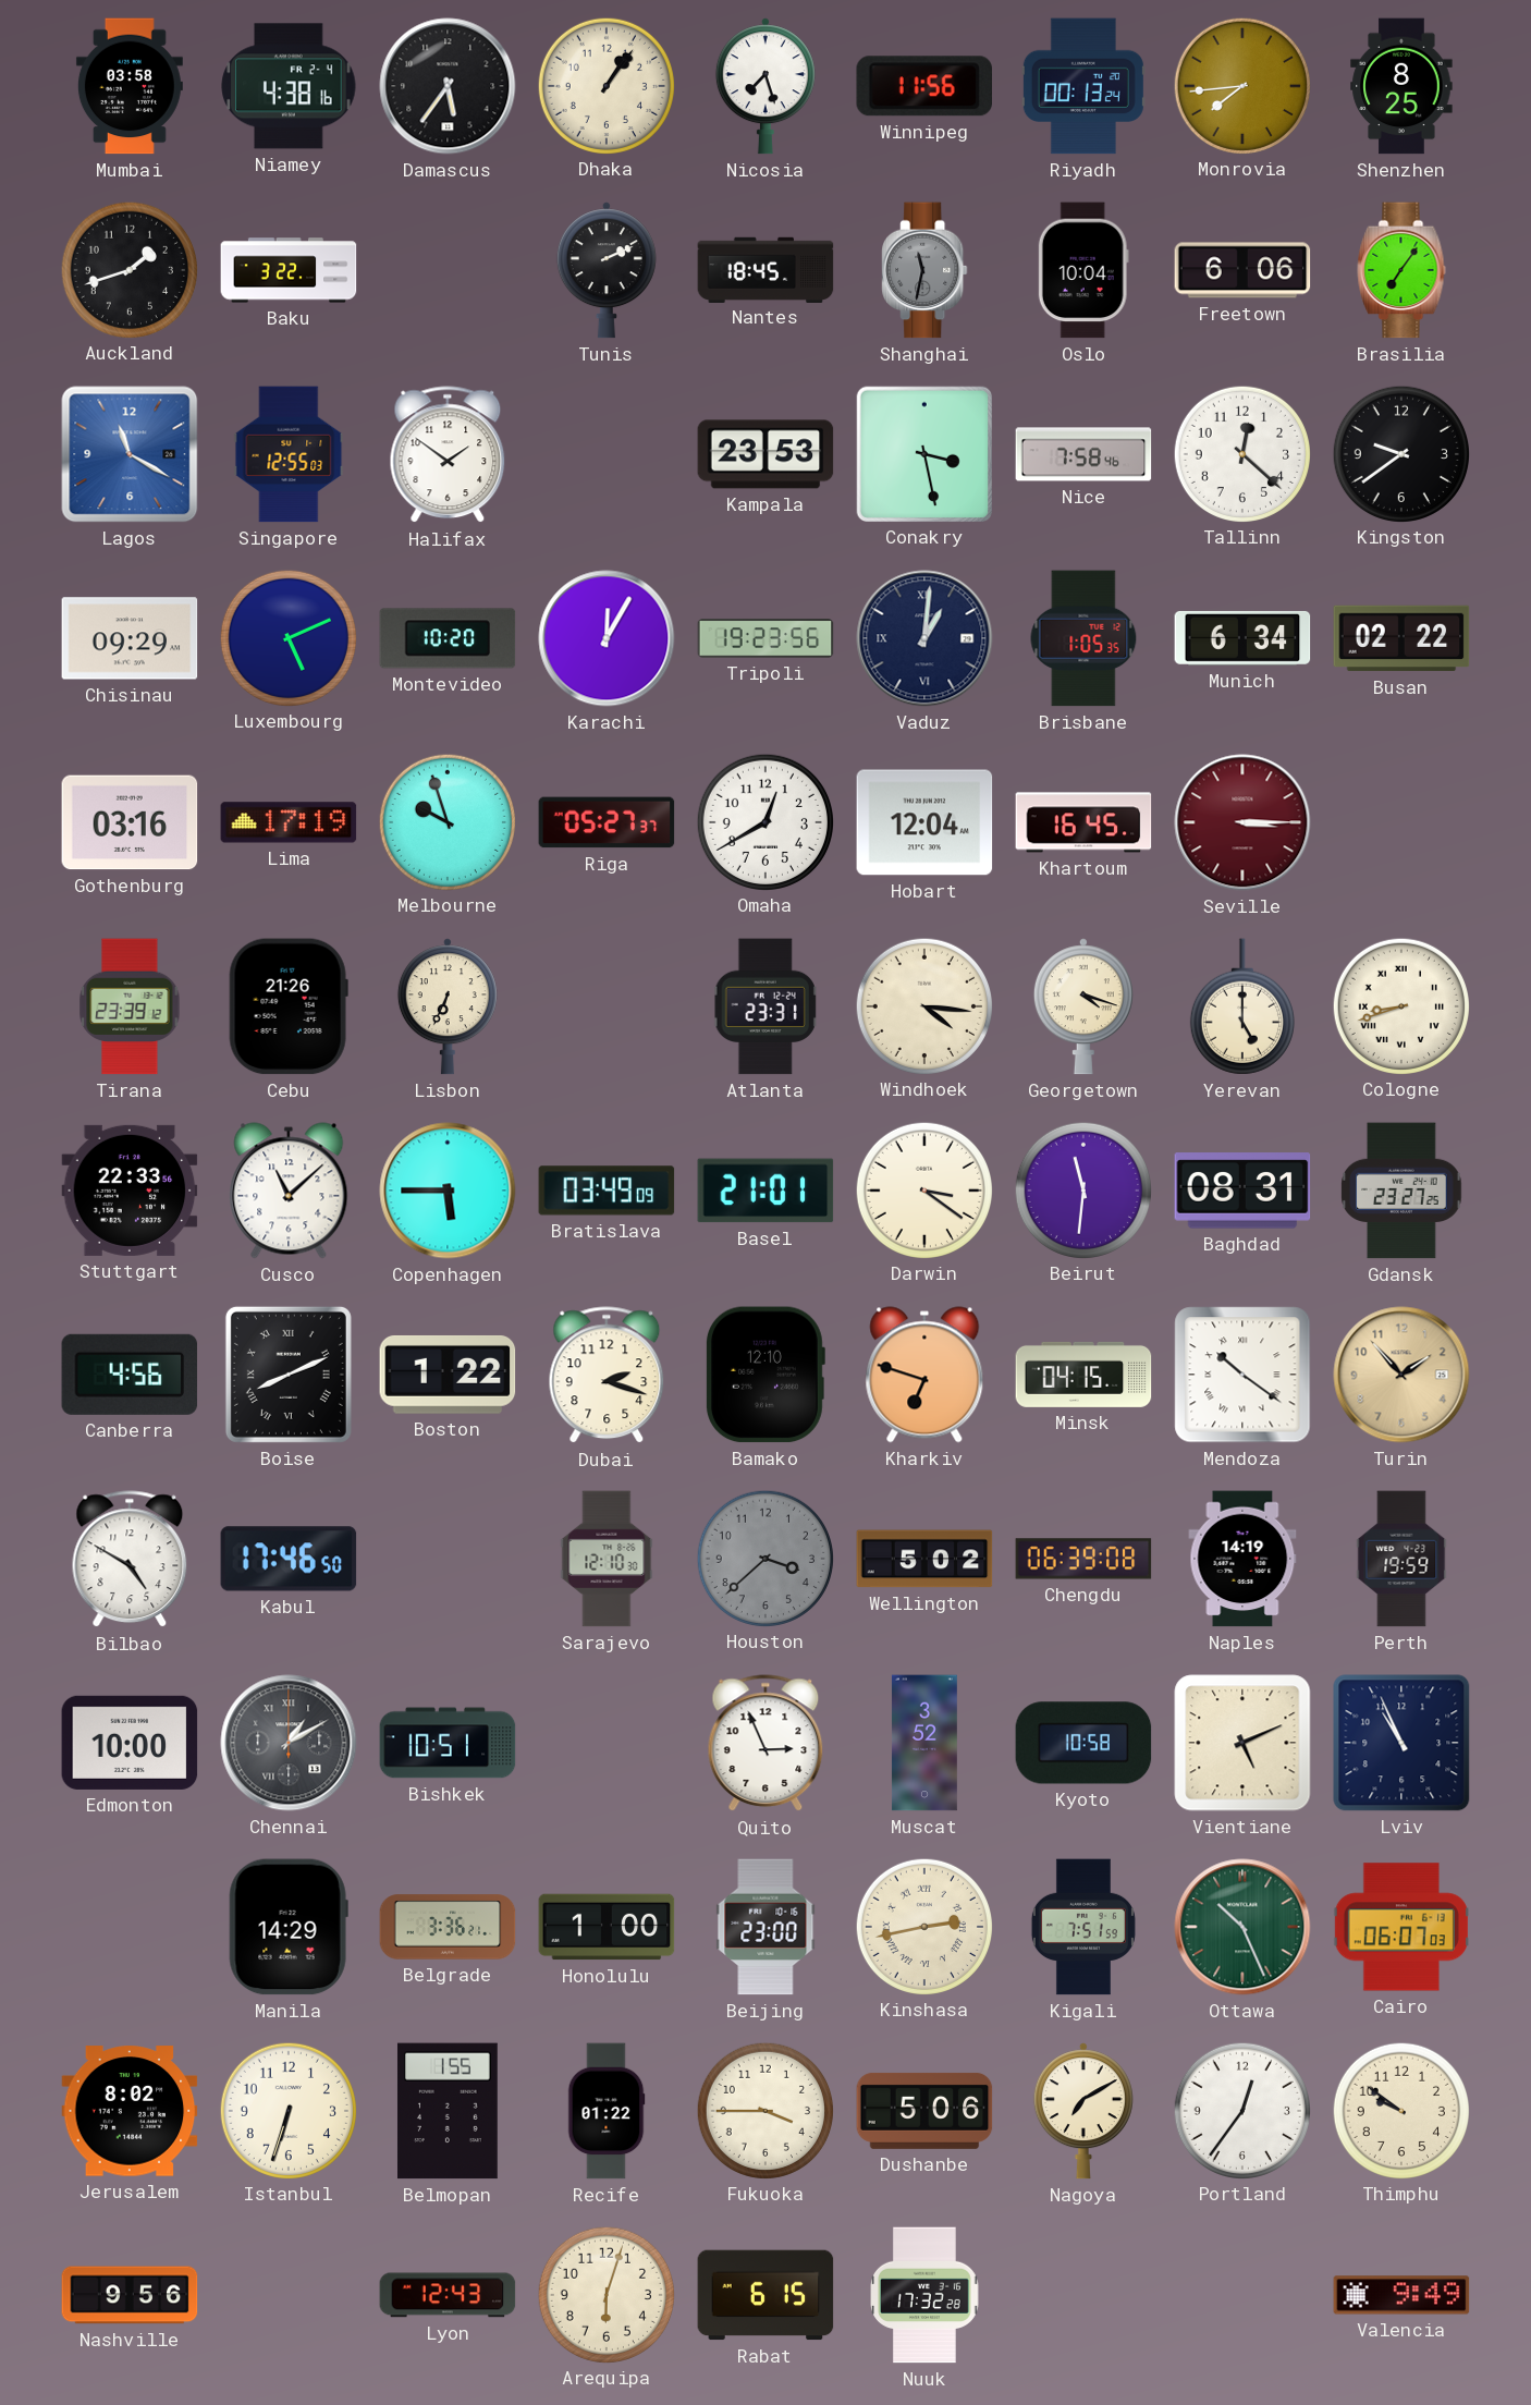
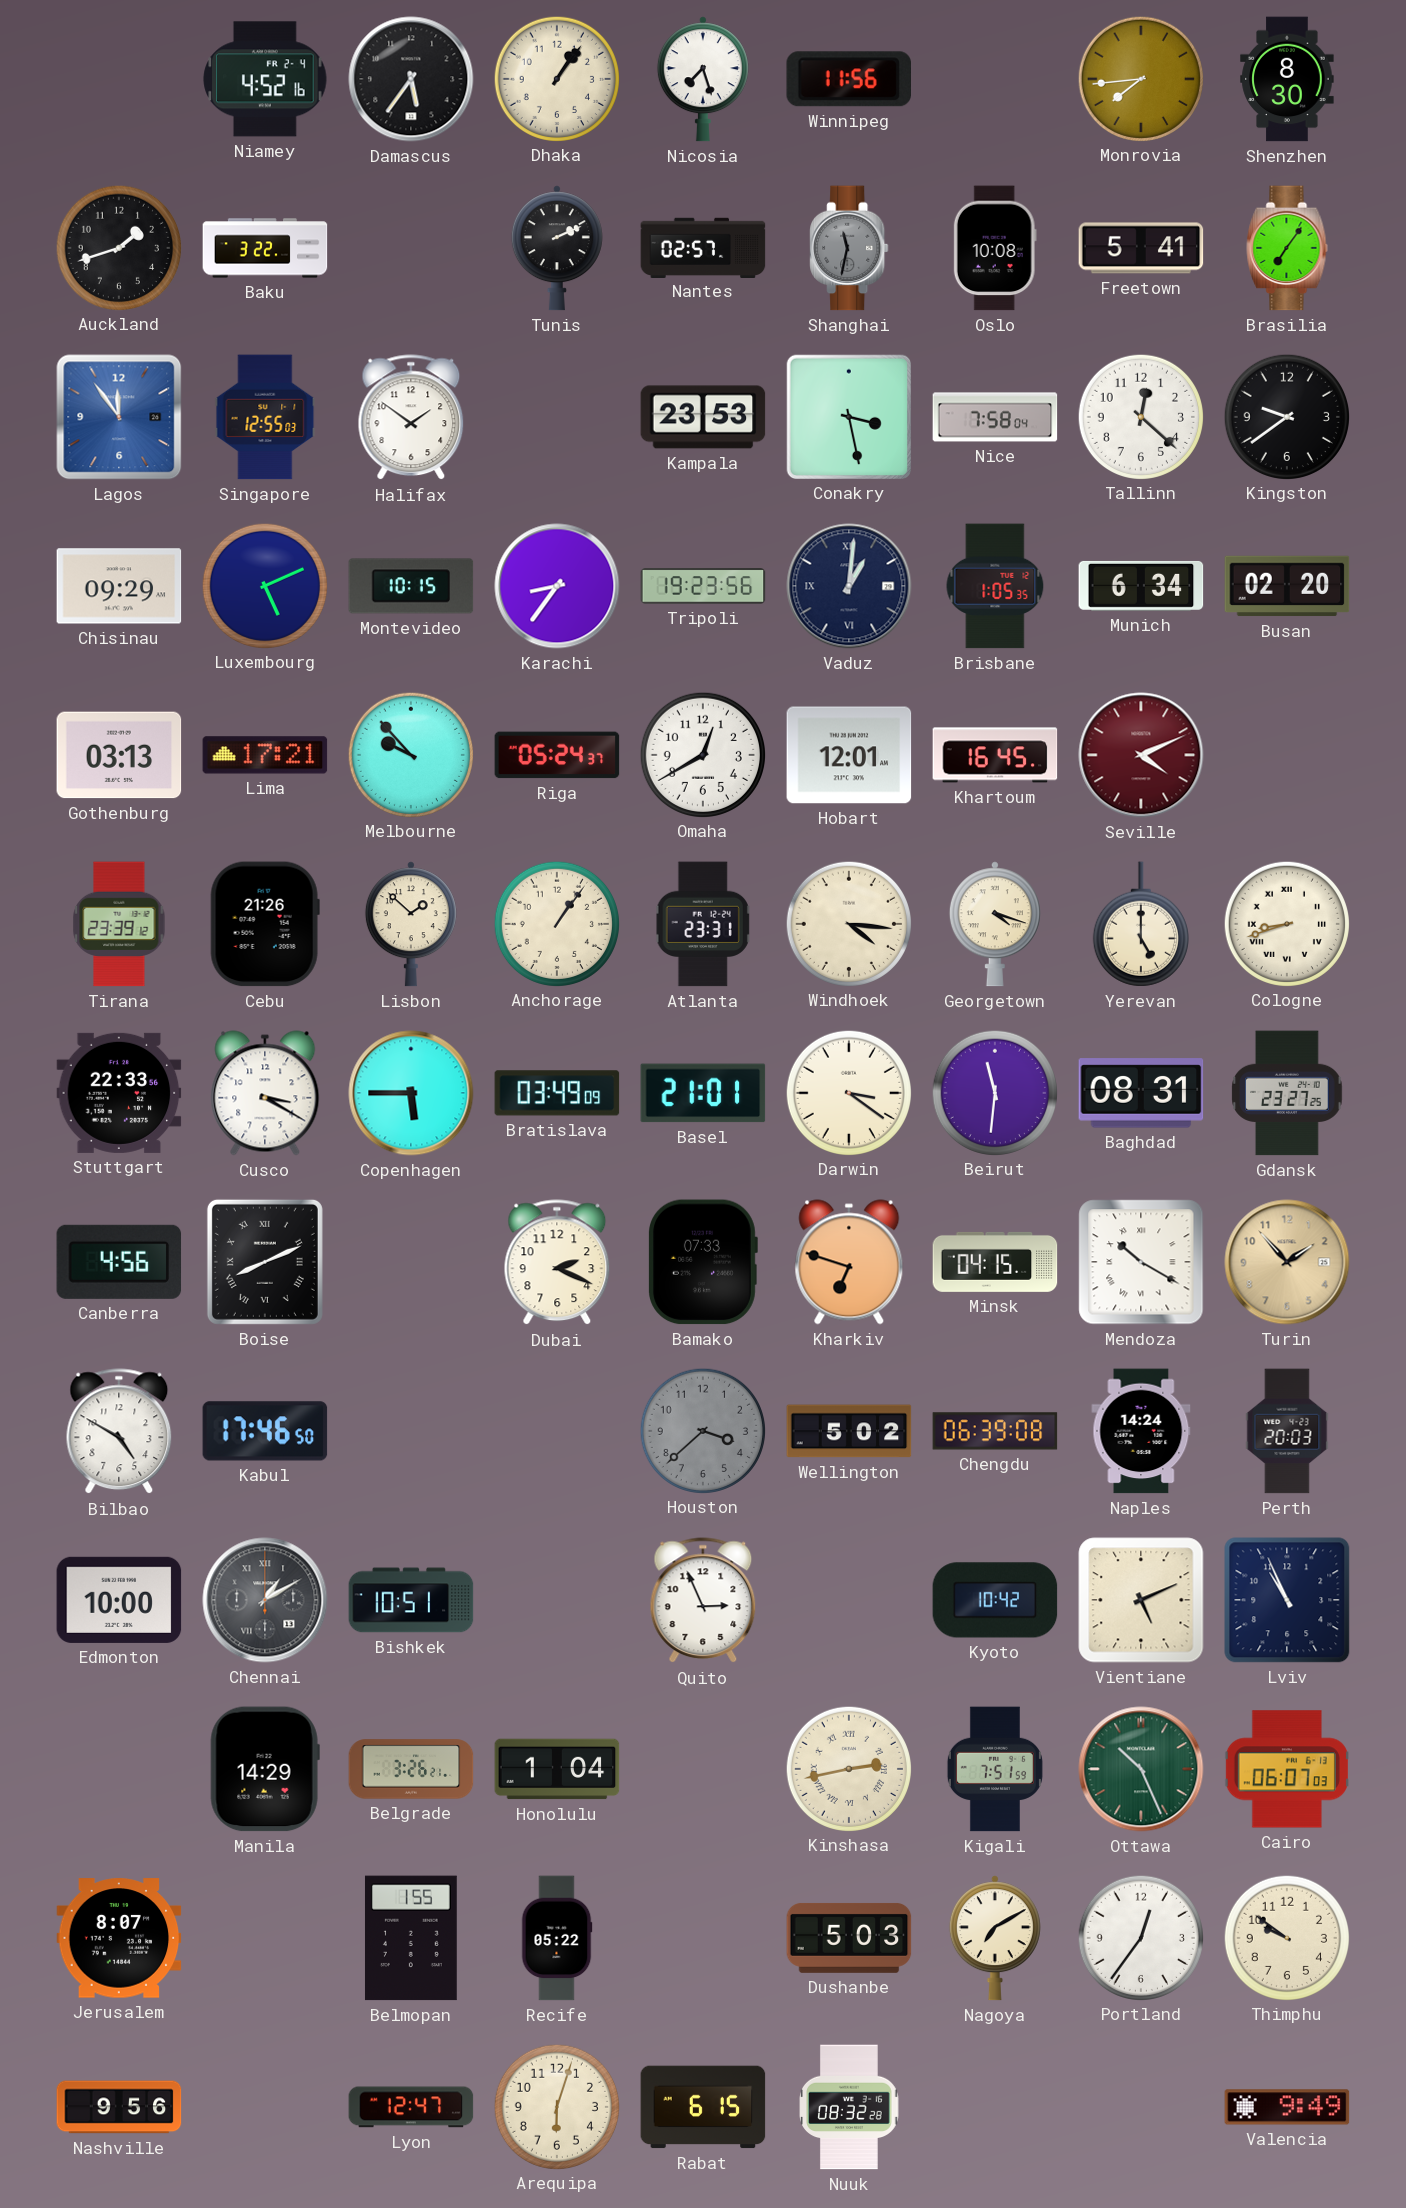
Mumbai: 03:58 -> none
Niamey: 4:38 -> 4:52
Riyadh: 00:13 -> none
Shenzhen: 8:25 -> 8:30
Nantes: 18:45 -> 02:57
Oslo: 10:04 -> 10:08
Freetown: 6:06 -> 5:41
Lagos: 11:20 -> 11:54
Nice: 7:58:46 -> 7:58:04
Montevideo: 10:20 -> 10:15
Karachi: 12:05 -> 8:36
Busan: 02:22 -> 02:20
Gothenburg: 03:16 -> 03:13
Lima: 17:19 -> 17:21
Melbourne: 9:57 -> 9:53
Riga: 05:27 -> 05:24
Hobart: 12:04 -> 12:01
Seville: 3:15 -> 4:11
Lisbon: 6:34 -> 1:52
Anchorage: none -> 1:06
Cusco: 11:08 -> 3:20
Boston: 1:22 -> none
Dubai: 2:18 -> 2:19
Bamako: 12:10 -> 07:33
Mendoza: 10:21 -> 10:20
Sarajevo: 12:10 -> none
Naples: 14:19 -> 14:24
Perth: 19:59 -> 20:03
Muscat: 3:52 -> none
Kyoto: 10:58 -> 10:42
Belgrade: 3:36 -> 3:26
Honolulu: 1:00 -> 1:04
Beijing: 23:00 -> none
Jerusalem: 8:02 -> 8:07
Istanbul: 6:33 -> none
Recife: 01:22 -> 05:22
Fukuoka: 3:45 -> none
Dushanbe: 5:06 -> 5:03
Lyon: 12:43 -> 12:47
Nuuk: 17:32 -> 08:32
